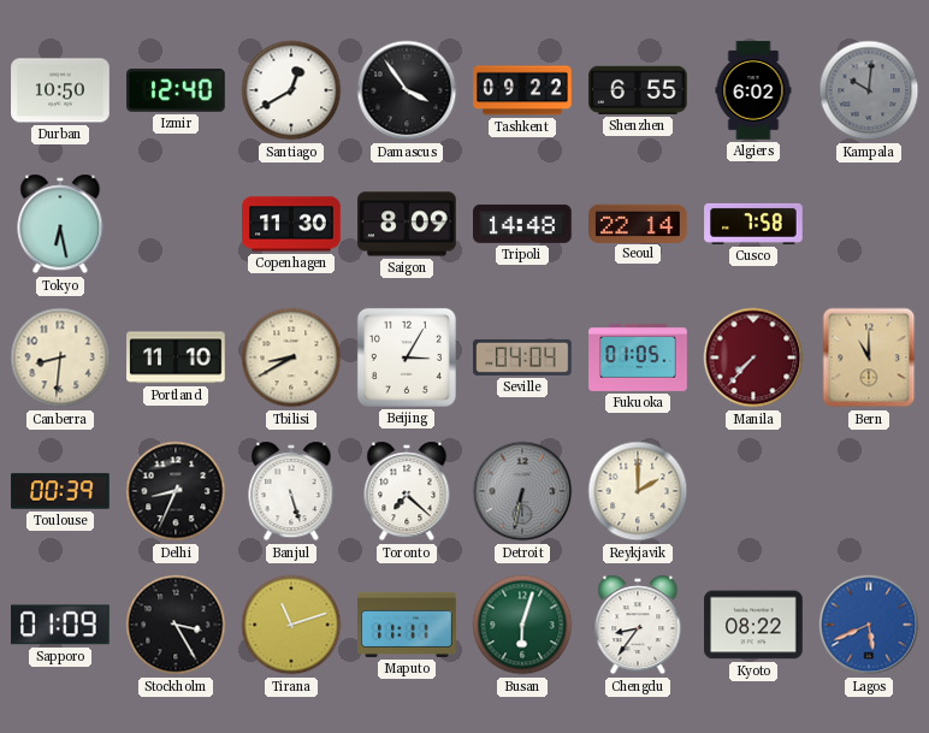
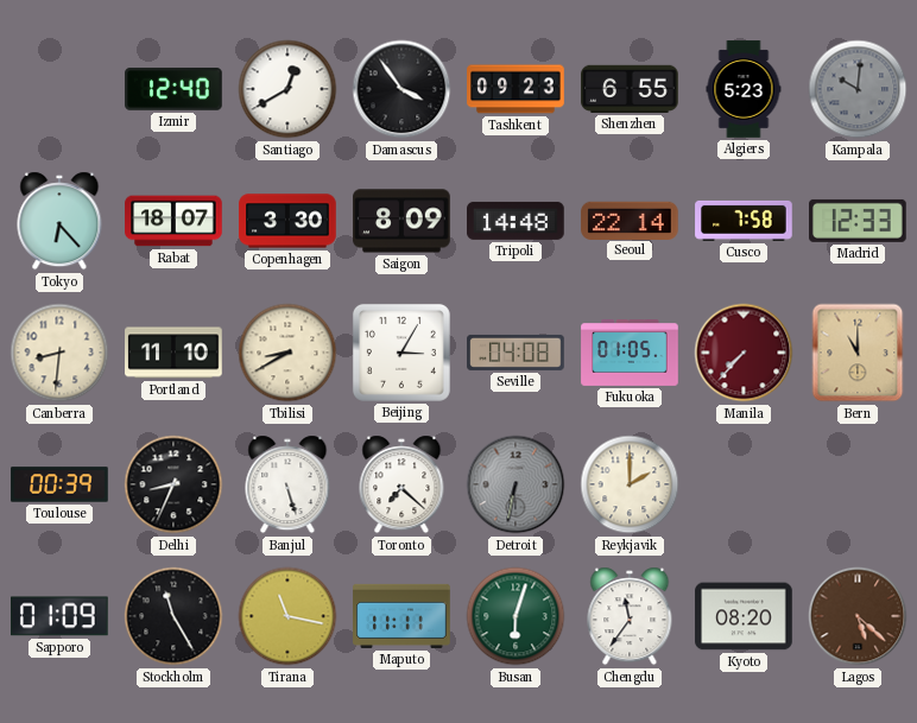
Durban: 10:50 -> none
Tashkent: 09:22 -> 09:23
Algiers: 6:02 -> 5:23
Tokyo: 6:28 -> 6:23
Rabat: none -> 18:07
Copenhagen: 11:30 -> 3:30
Madrid: none -> 12:33
Seville: 04:04 -> 04:08
Stockholm: 3:25 -> 11:25
Tirana: 11:12 -> 11:17
Chengdu: 8:36 -> 11:36
Kyoto: 08:22 -> 08:20
Lagos: 5:41 -> 5:22
Lagos dial: blue -> brown
